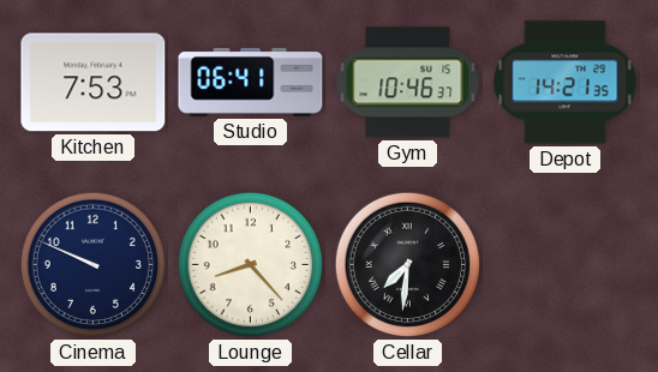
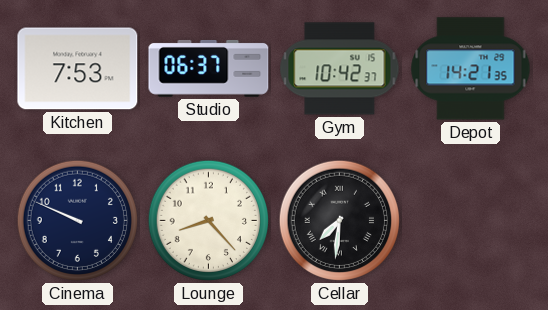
Studio: 06:41 -> 06:37
Gym: 10:46 -> 10:42
